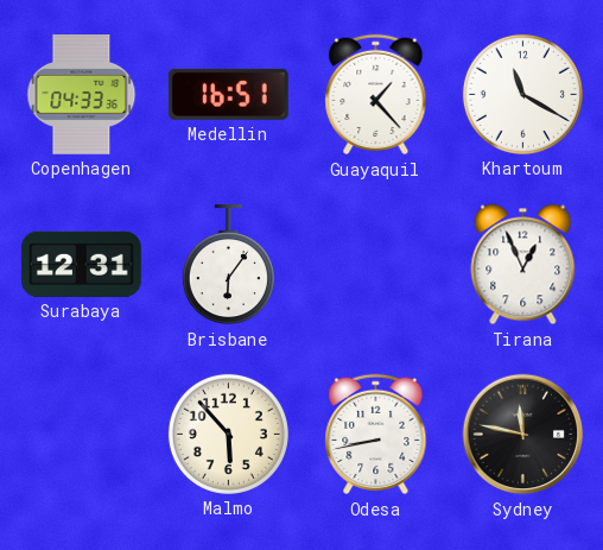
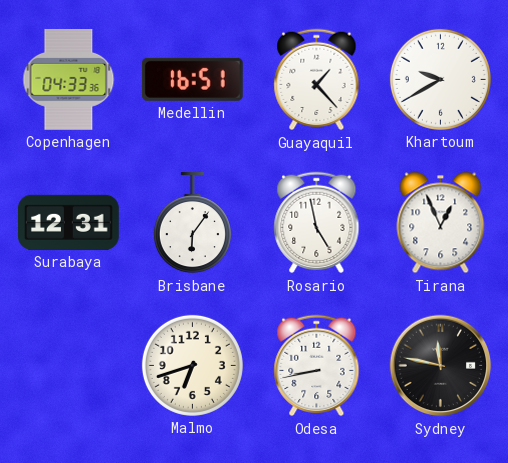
Khartoum: 11:20 -> 9:40
Rosario: none -> 4:58
Malmo: 5:53 -> 6:42
